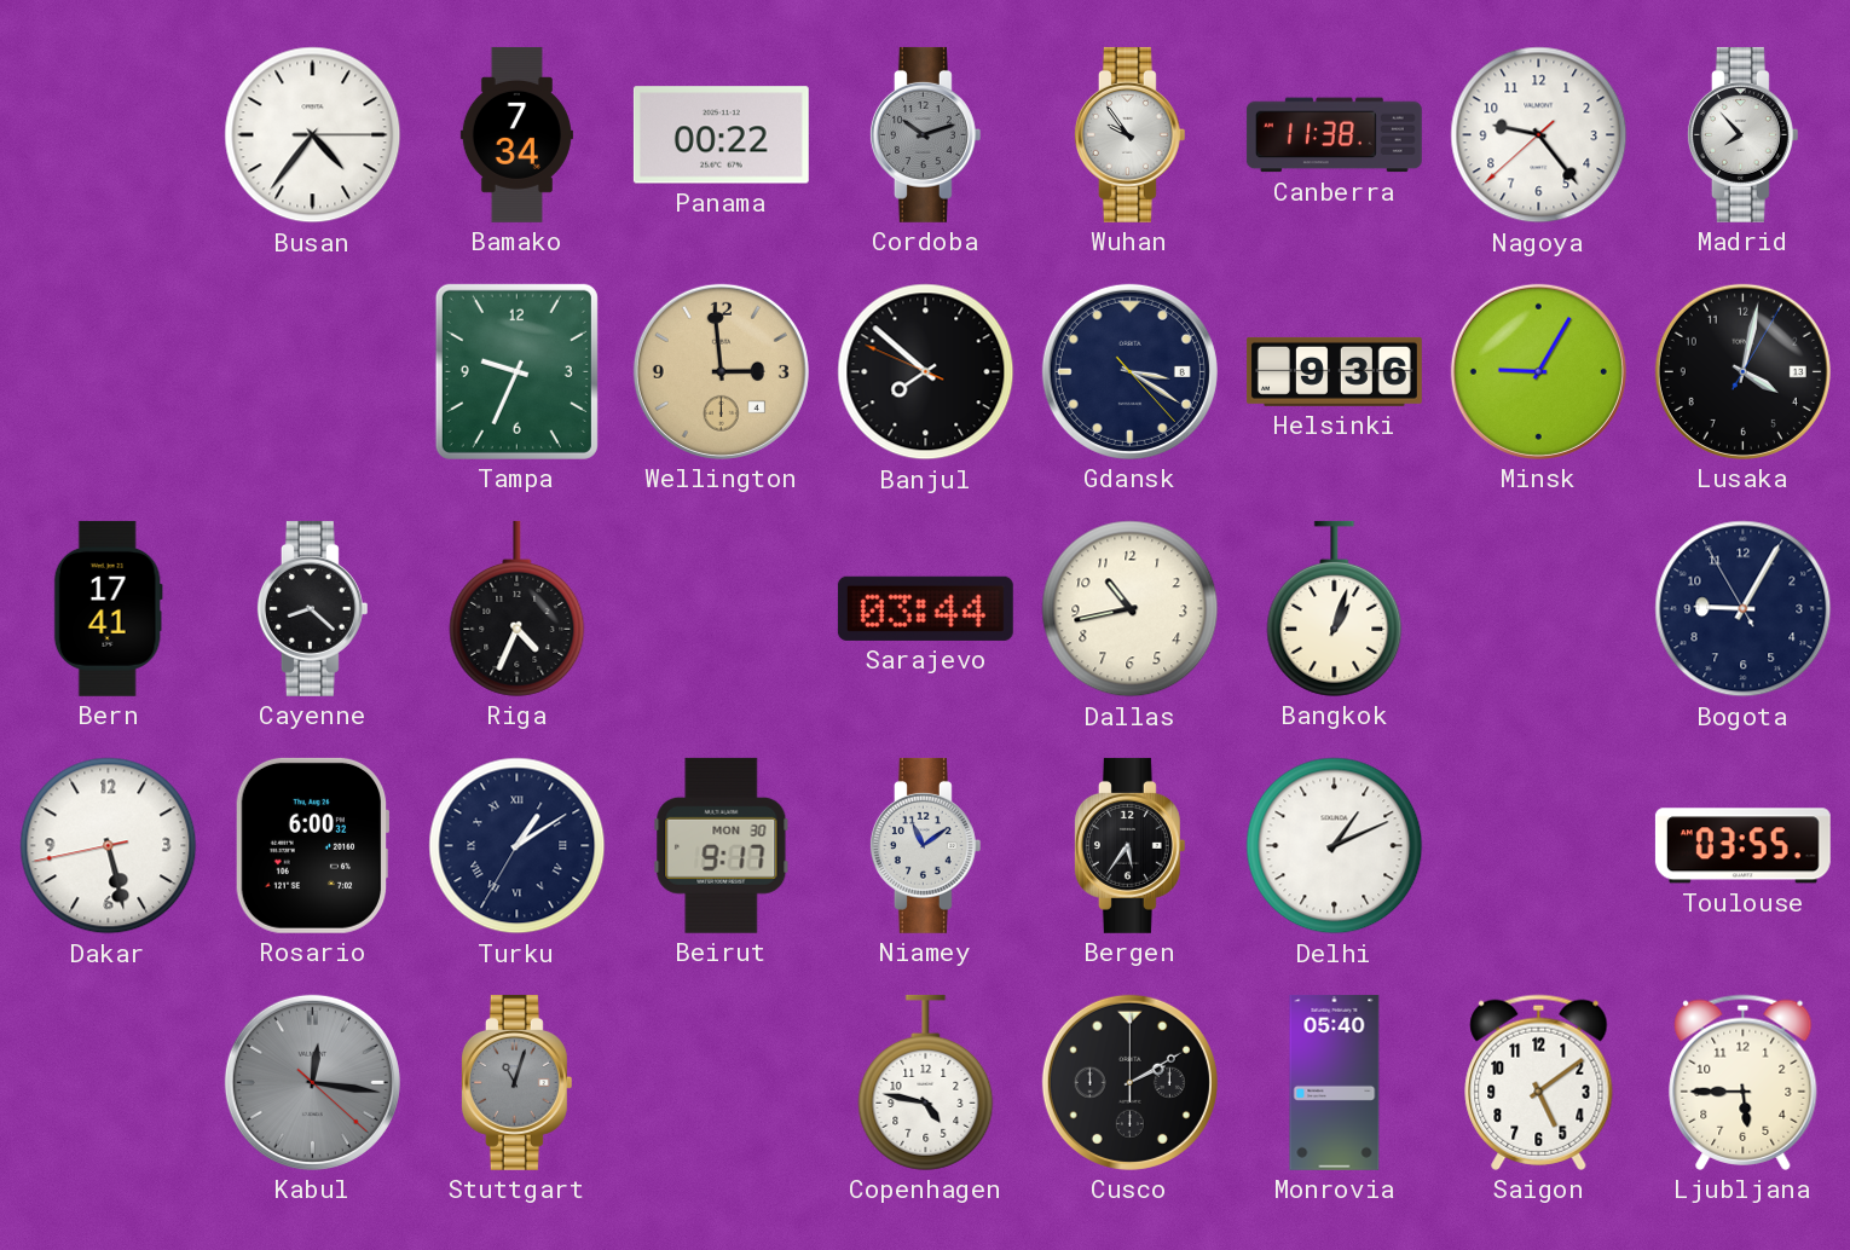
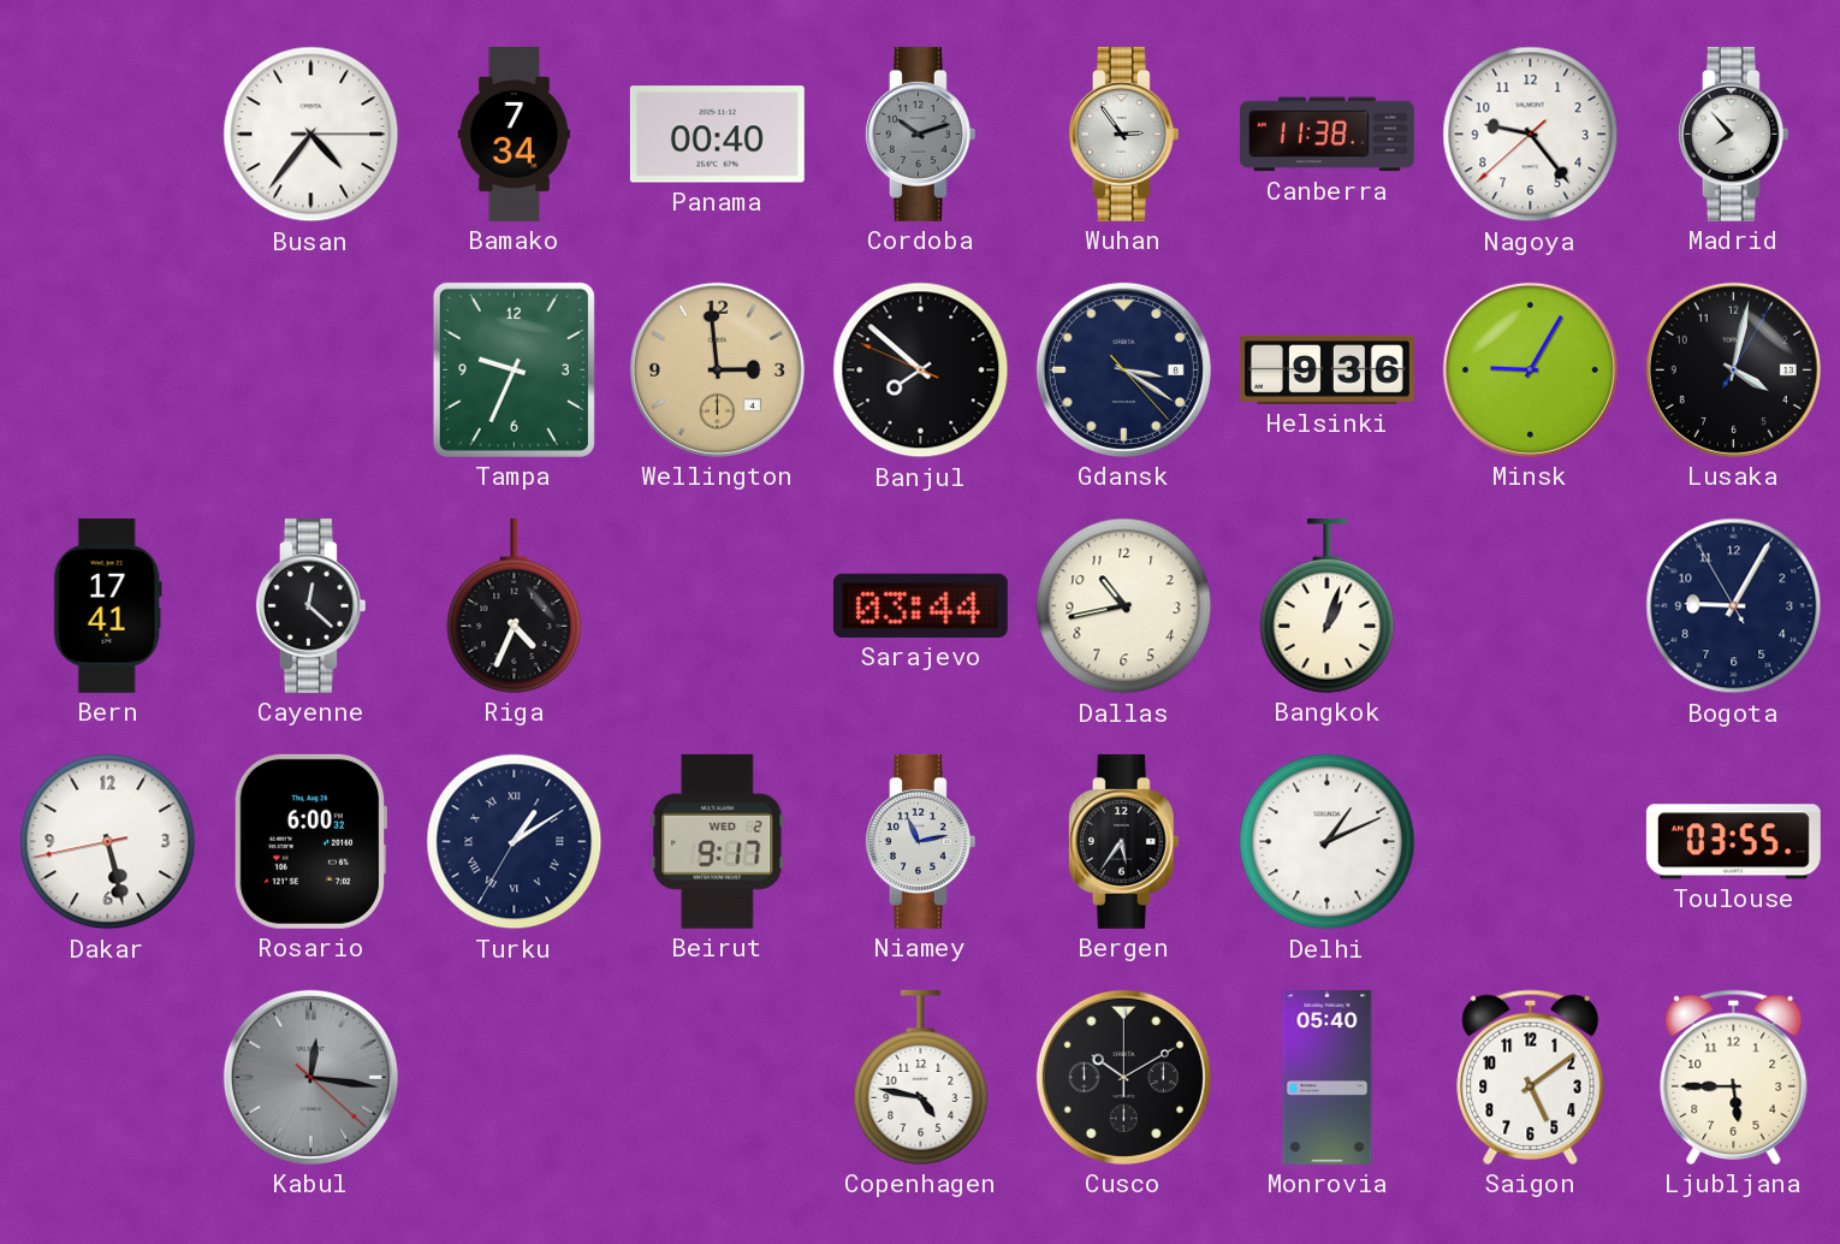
Panama: 00:22 -> 00:40
Wuhan: 9:54 -> 2:54
Cayenne: 8:22 -> 12:22
Beirut date: MON 30 -> WED 2
Niamey: 11:09 -> 11:13
Stuttgart: 11:03 -> none
Cusco: 2:10 -> 10:10
